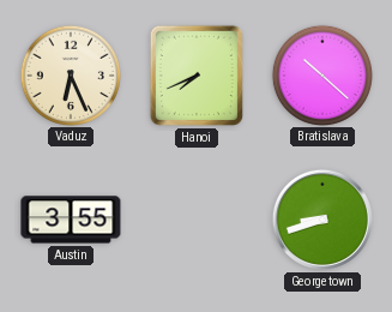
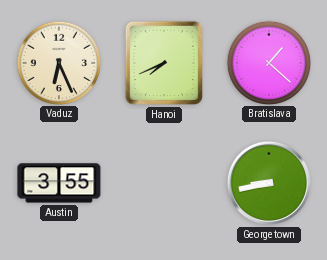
Bratislava: 10:22 -> 1:22
Georgetown: 8:42 -> 8:43
